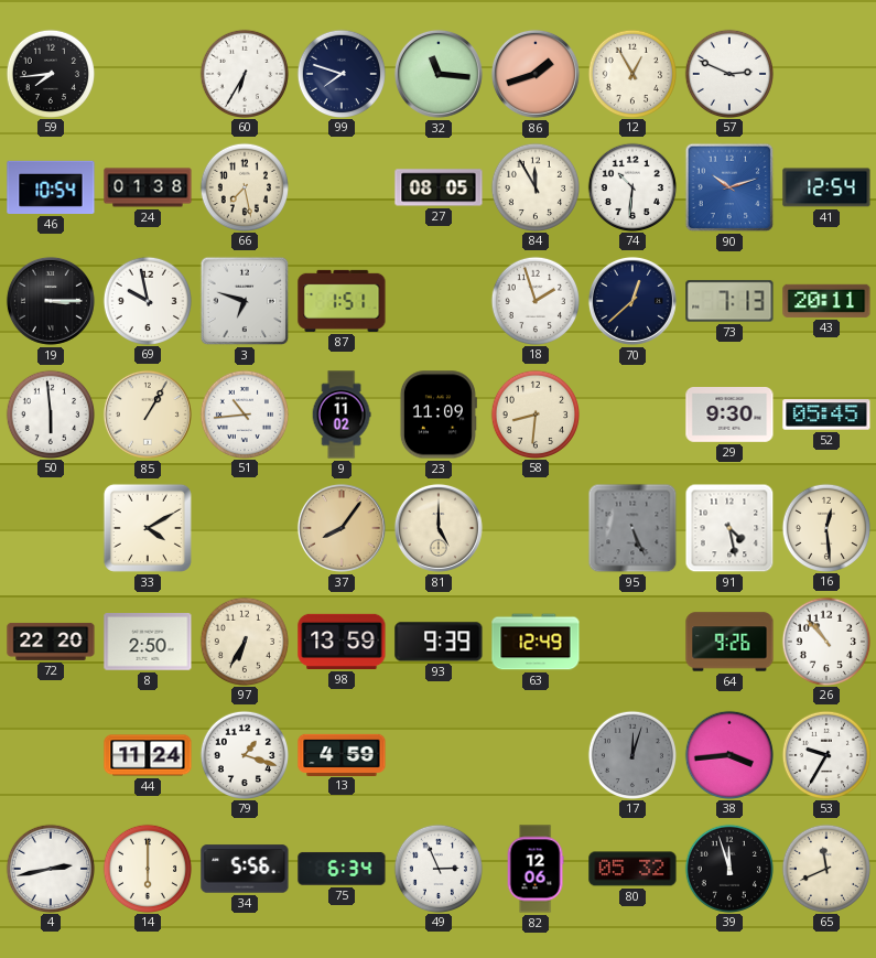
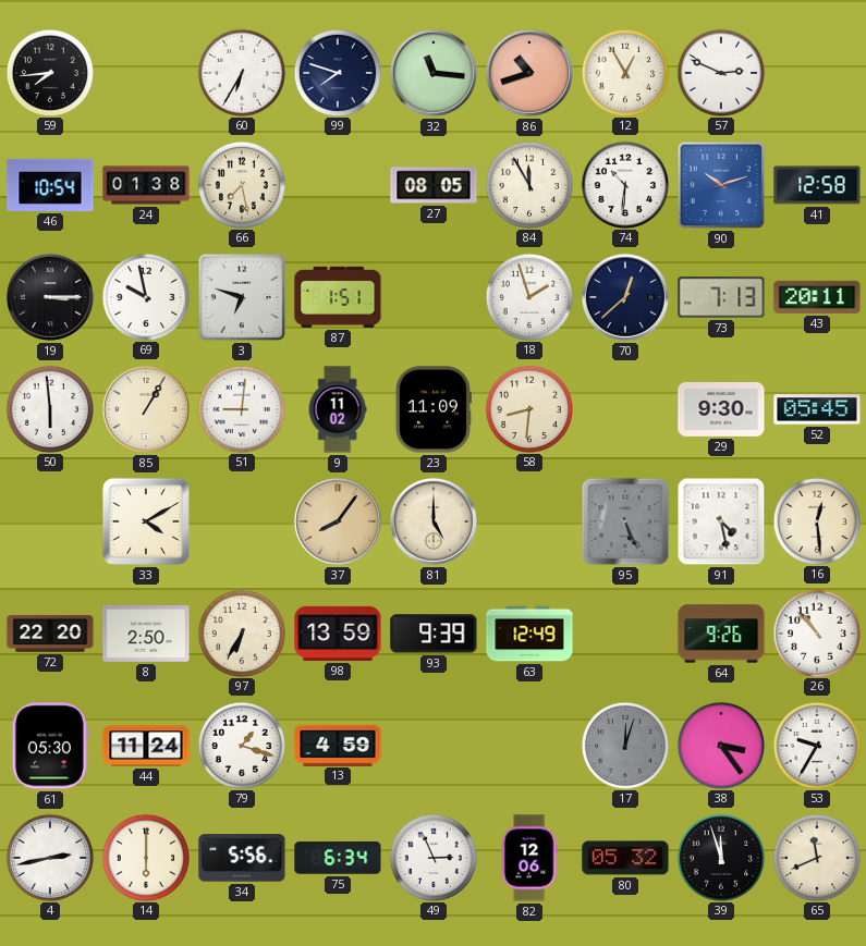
86: 1:42 -> 10:42
41: 12:54 -> 12:58
51: 10:44 -> 9:01
61: none -> 05:30
38: 3:44 -> 3:24
